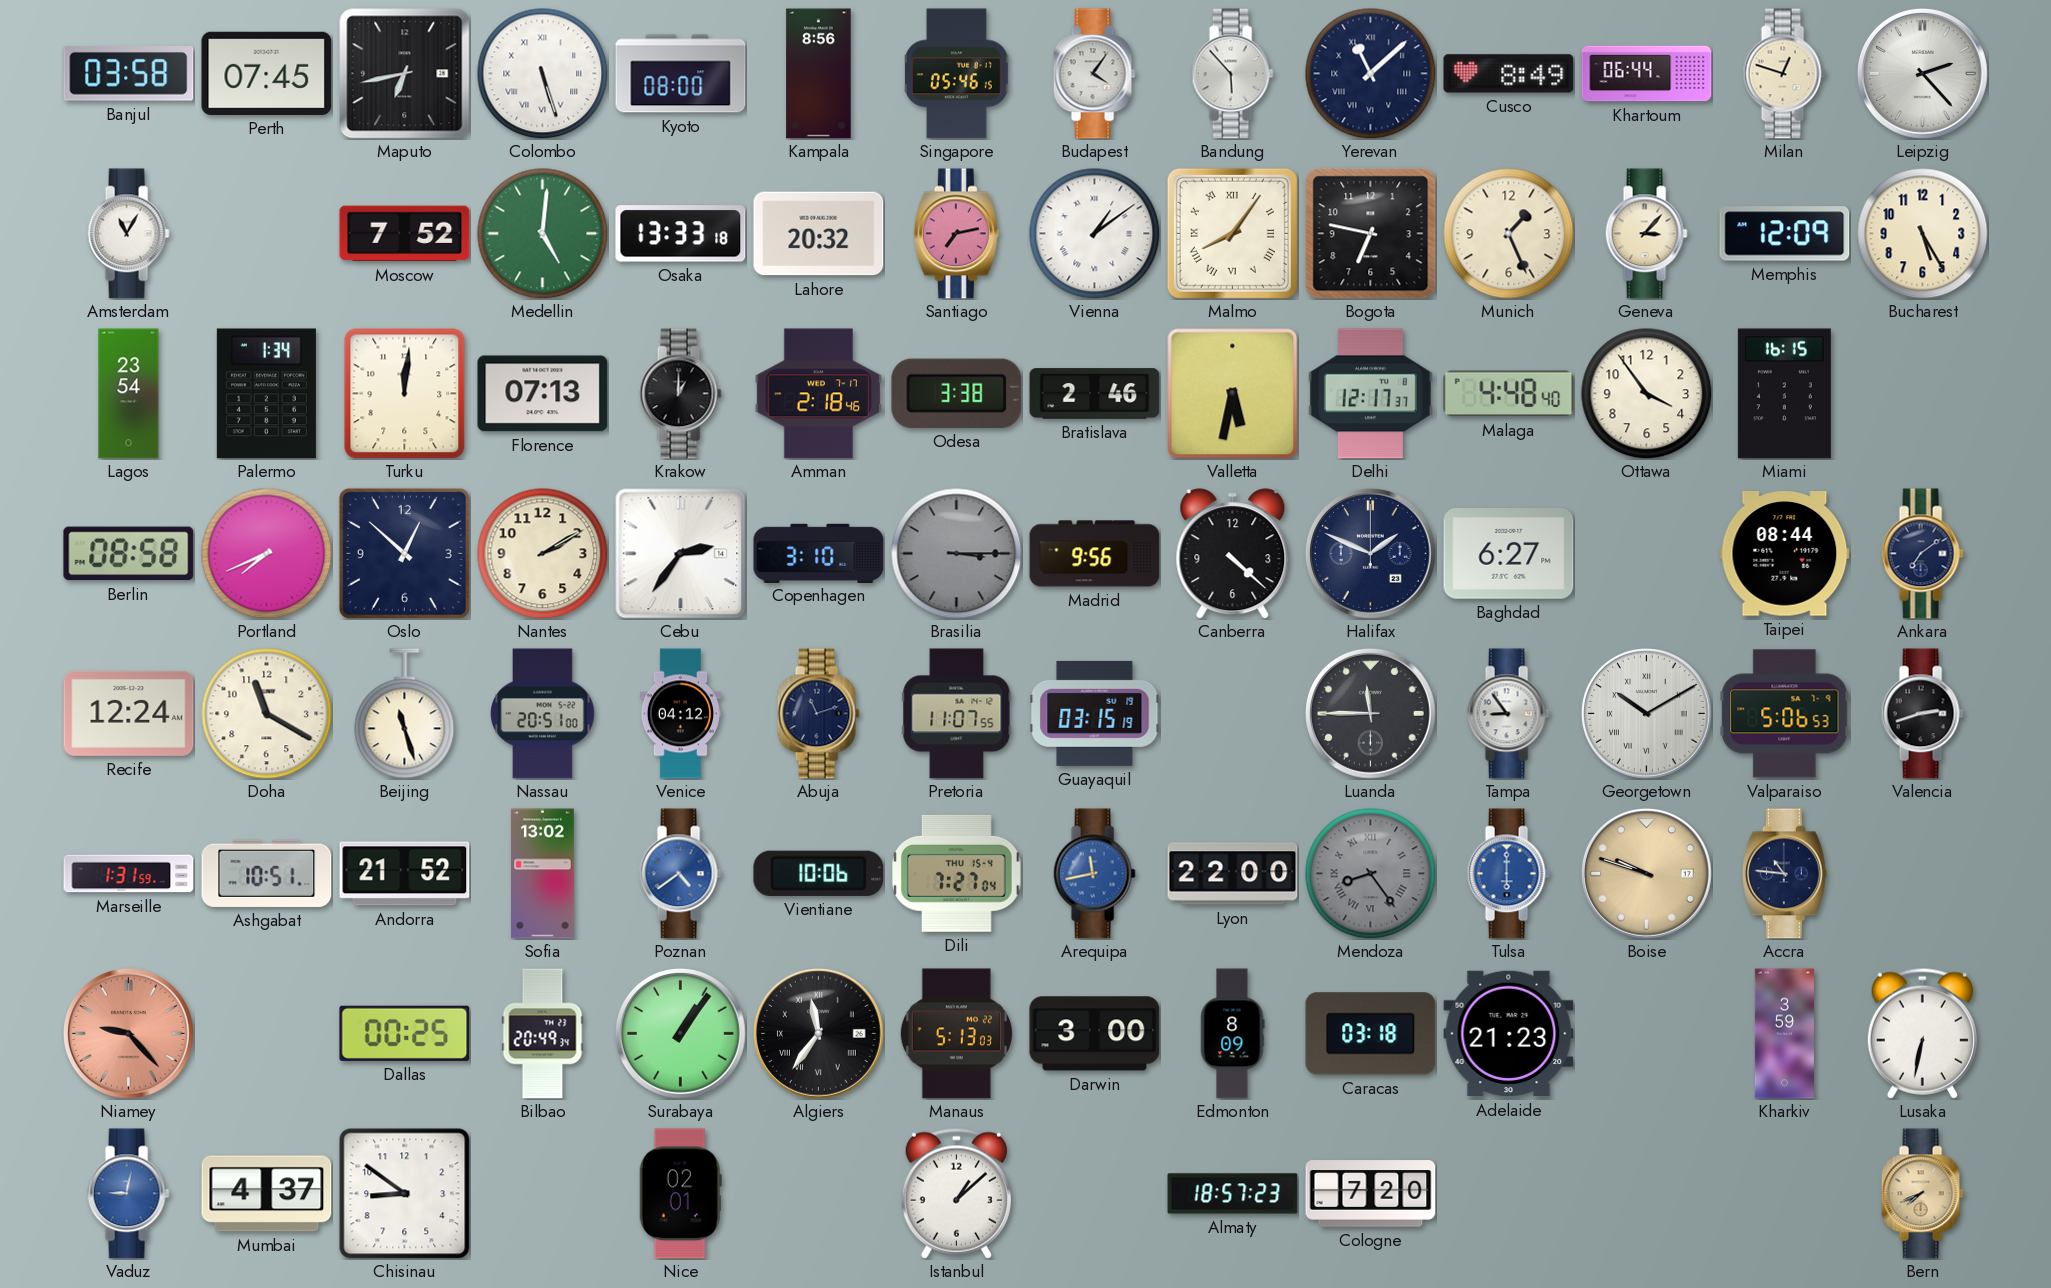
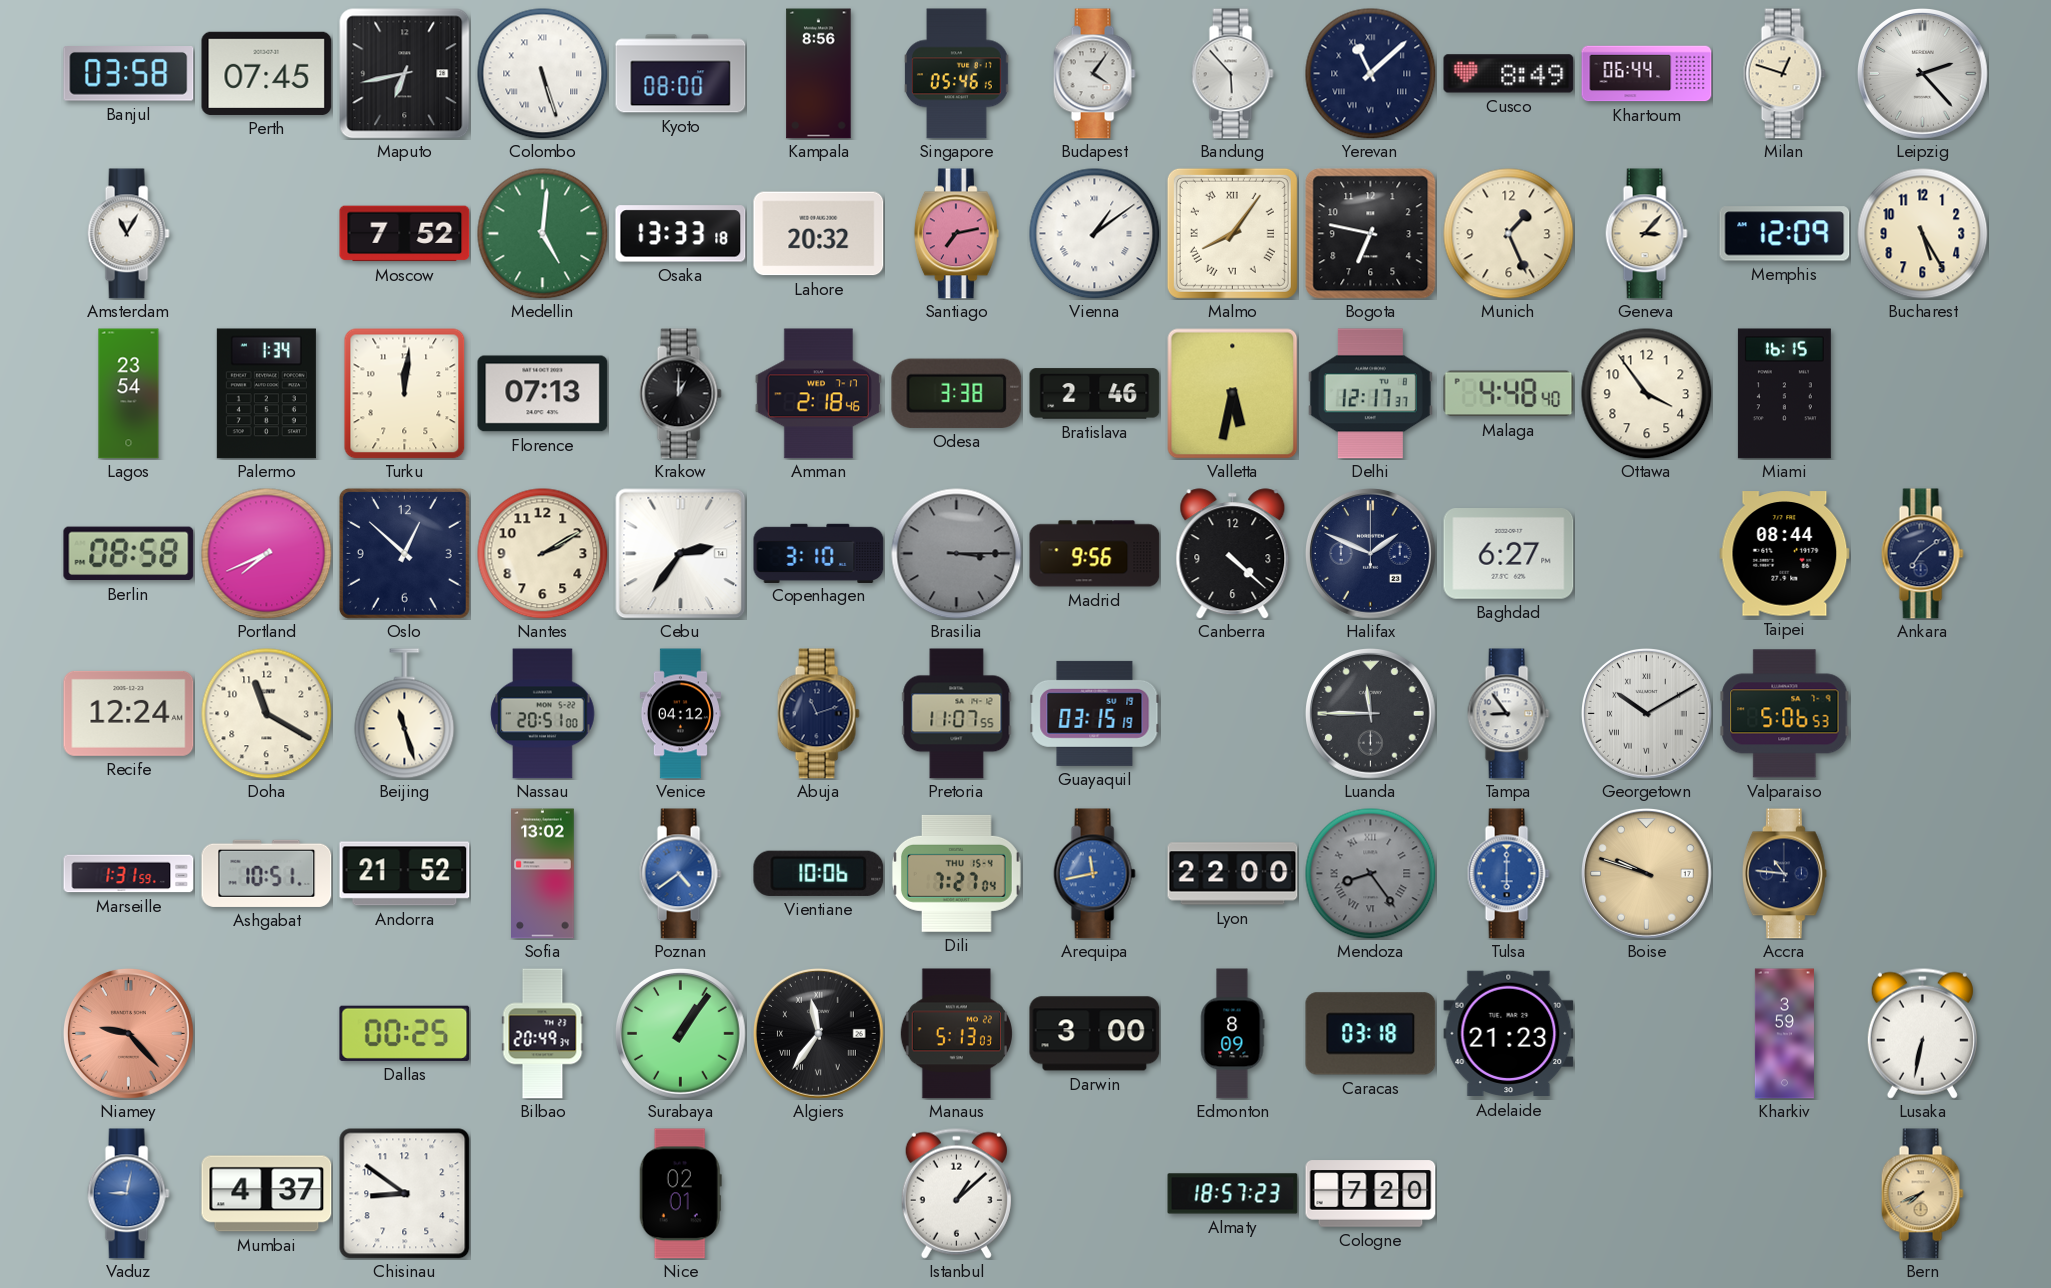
Valencia: 2:42 -> none
